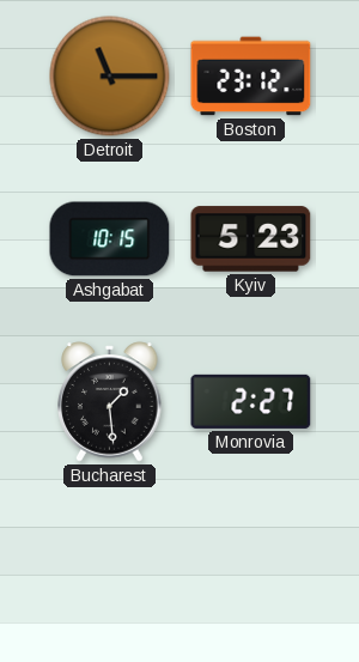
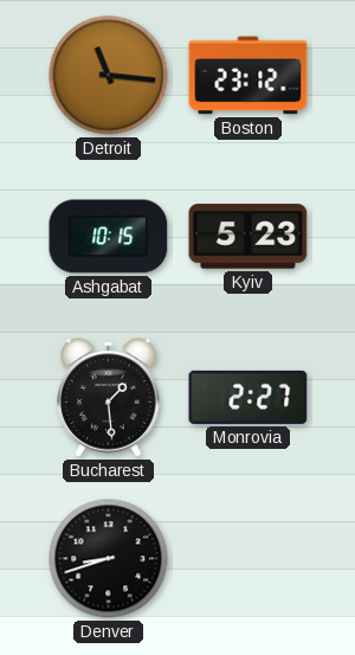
Detroit: 11:15 -> 11:16
Denver: none -> 8:42
